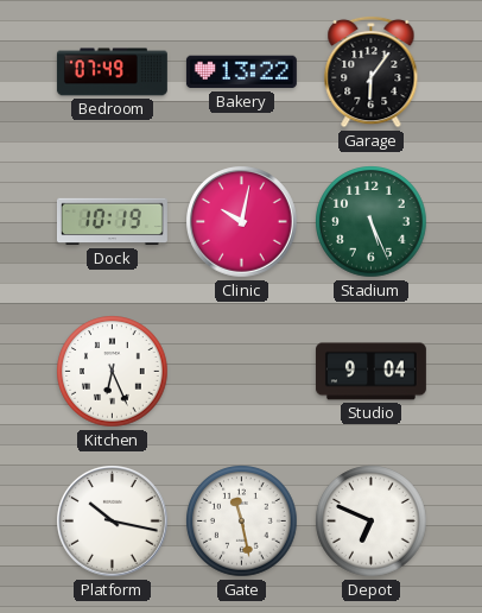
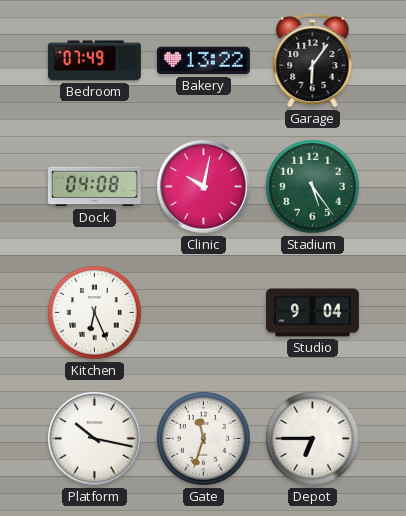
Dock: 10:19 -> 04:08
Stadium: 5:26 -> 5:24
Gate: 11:28 -> 11:33
Depot: 6:49 -> 6:45
